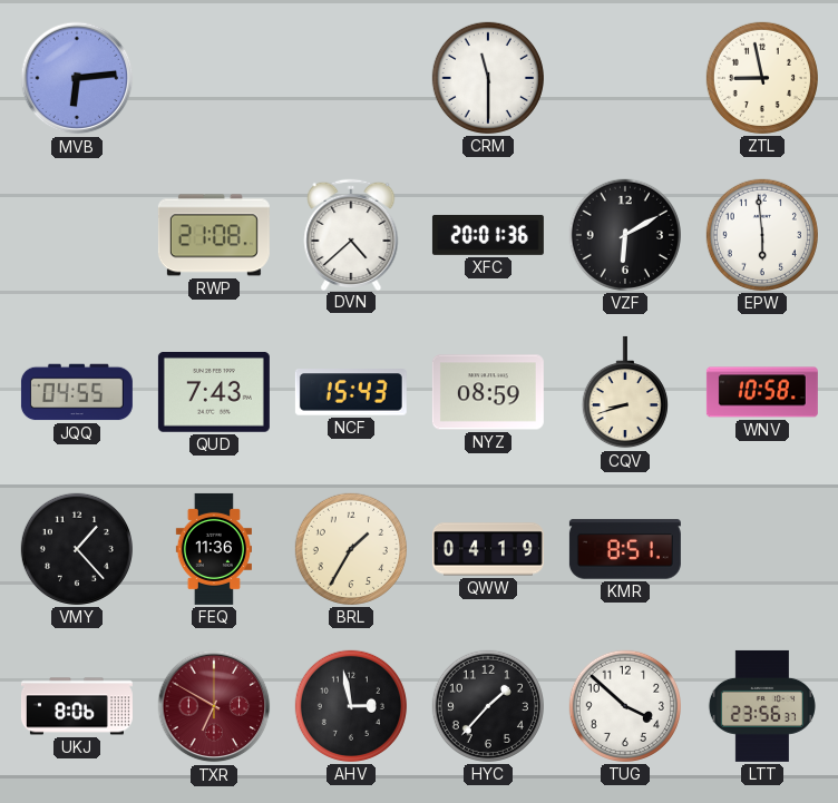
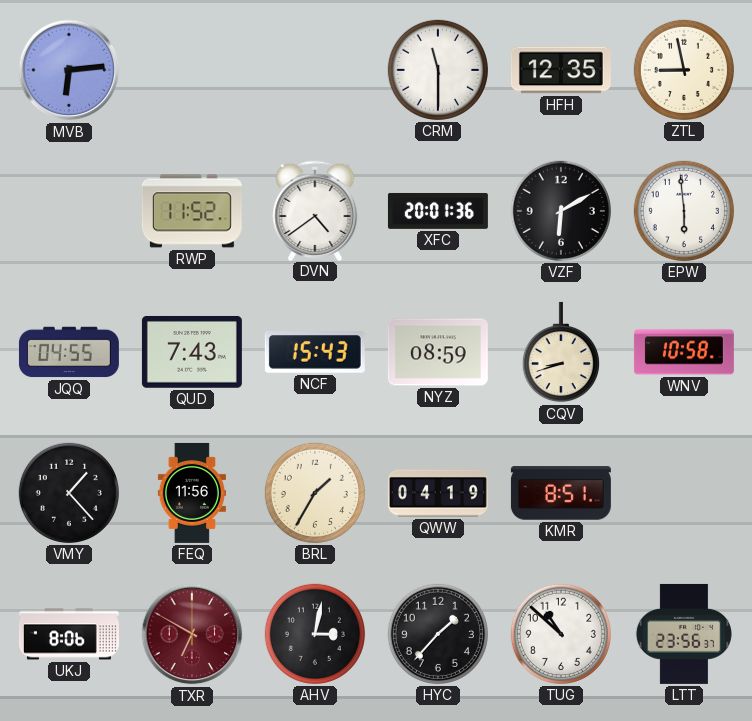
HFH: none -> 12:35
RWP: 21:08 -> 11:52
DVN: 4:38 -> 4:39
FEQ: 11:36 -> 11:56
AHV: 2:58 -> 3:02
TUG: 3:52 -> 10:52
